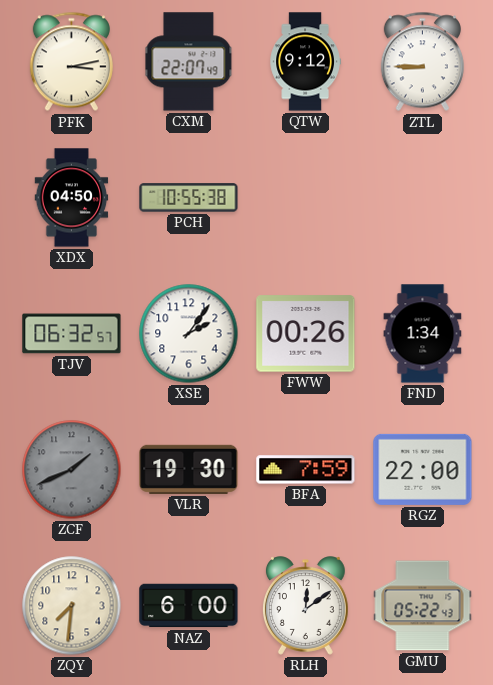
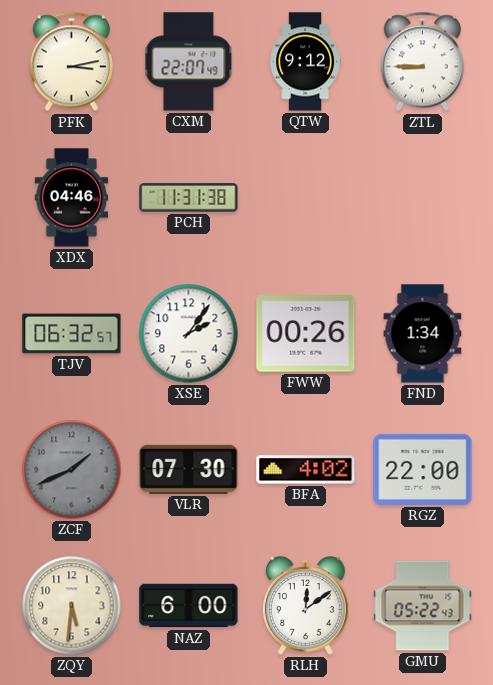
XDX: 04:50 -> 04:46
PCH: 10:55 -> 11:31
VLR: 19:30 -> 07:30
BFA: 7:59 -> 4:02
ZQY: 7:31 -> 5:31
